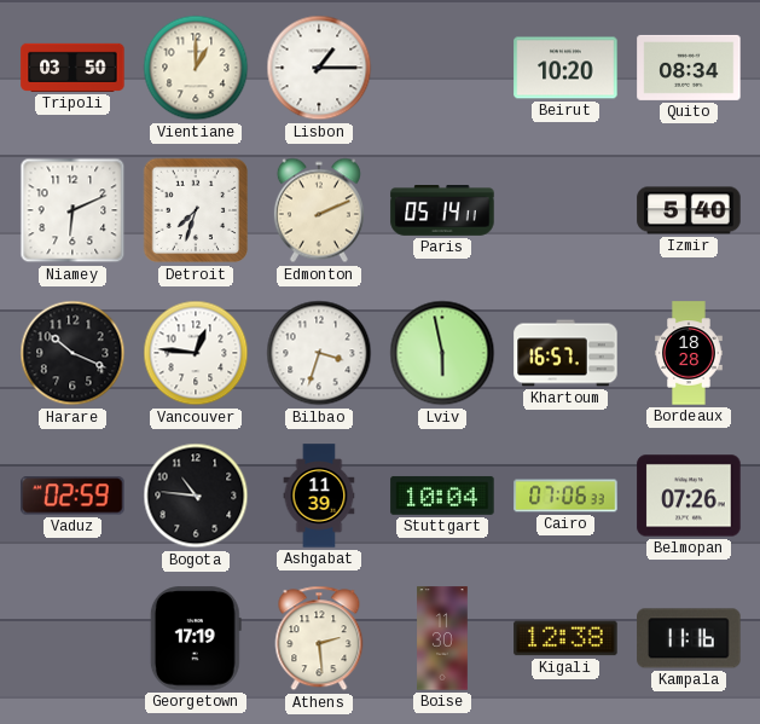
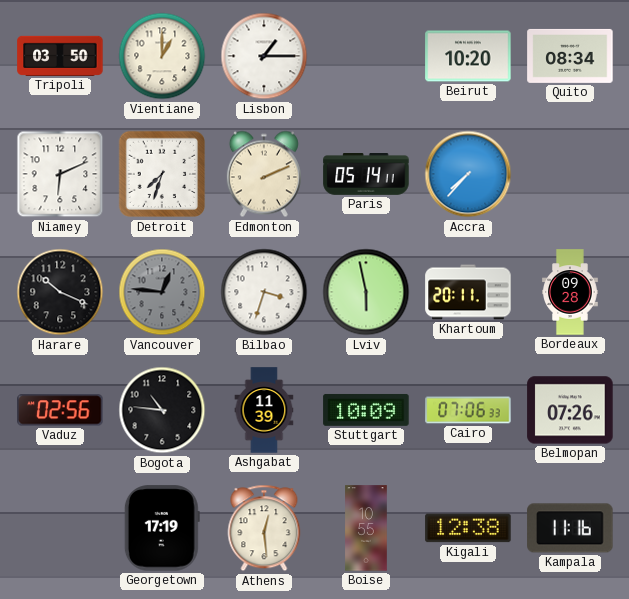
Accra: none -> 7:37
Izmir: 5:40 -> none
Vancouver dial: white -> grey
Khartoum: 16:57 -> 20:11
Bordeaux: 18:28 -> 09:28
Vaduz: 02:59 -> 02:56
Stuttgart: 10:04 -> 10:09
Athens: 2:29 -> 12:29
Boise: 11:30 -> 10:55
